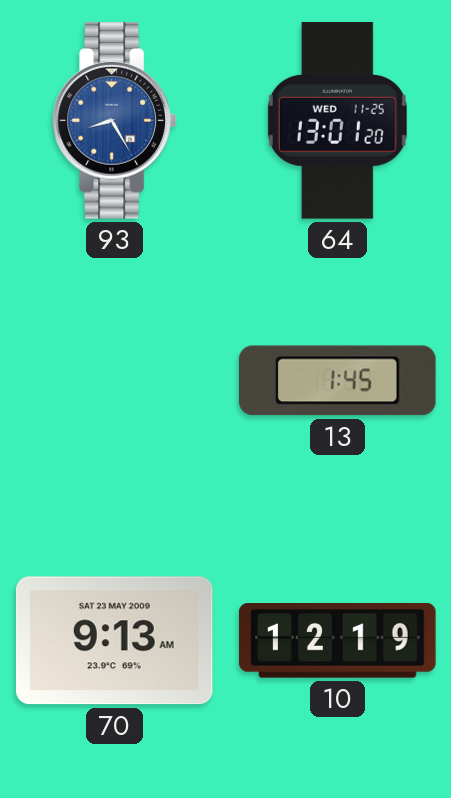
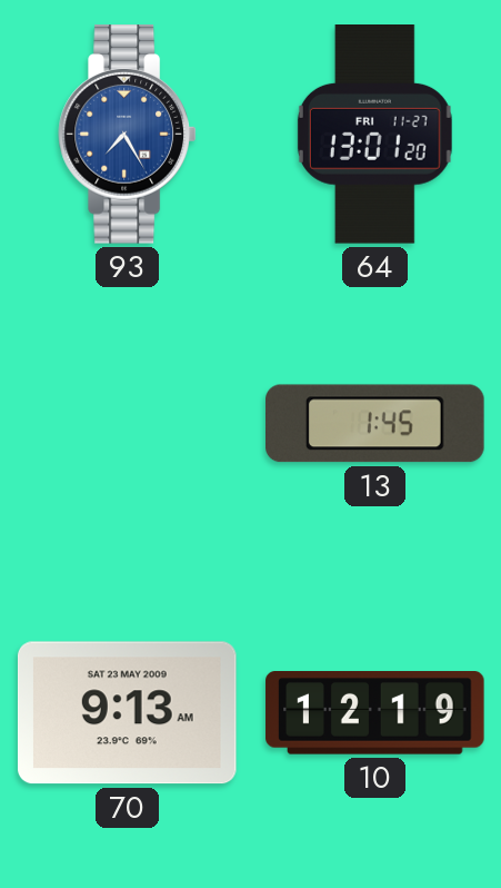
93: 8:25 -> 7:25
64 date: WED 11-25 -> FRI 11-27
